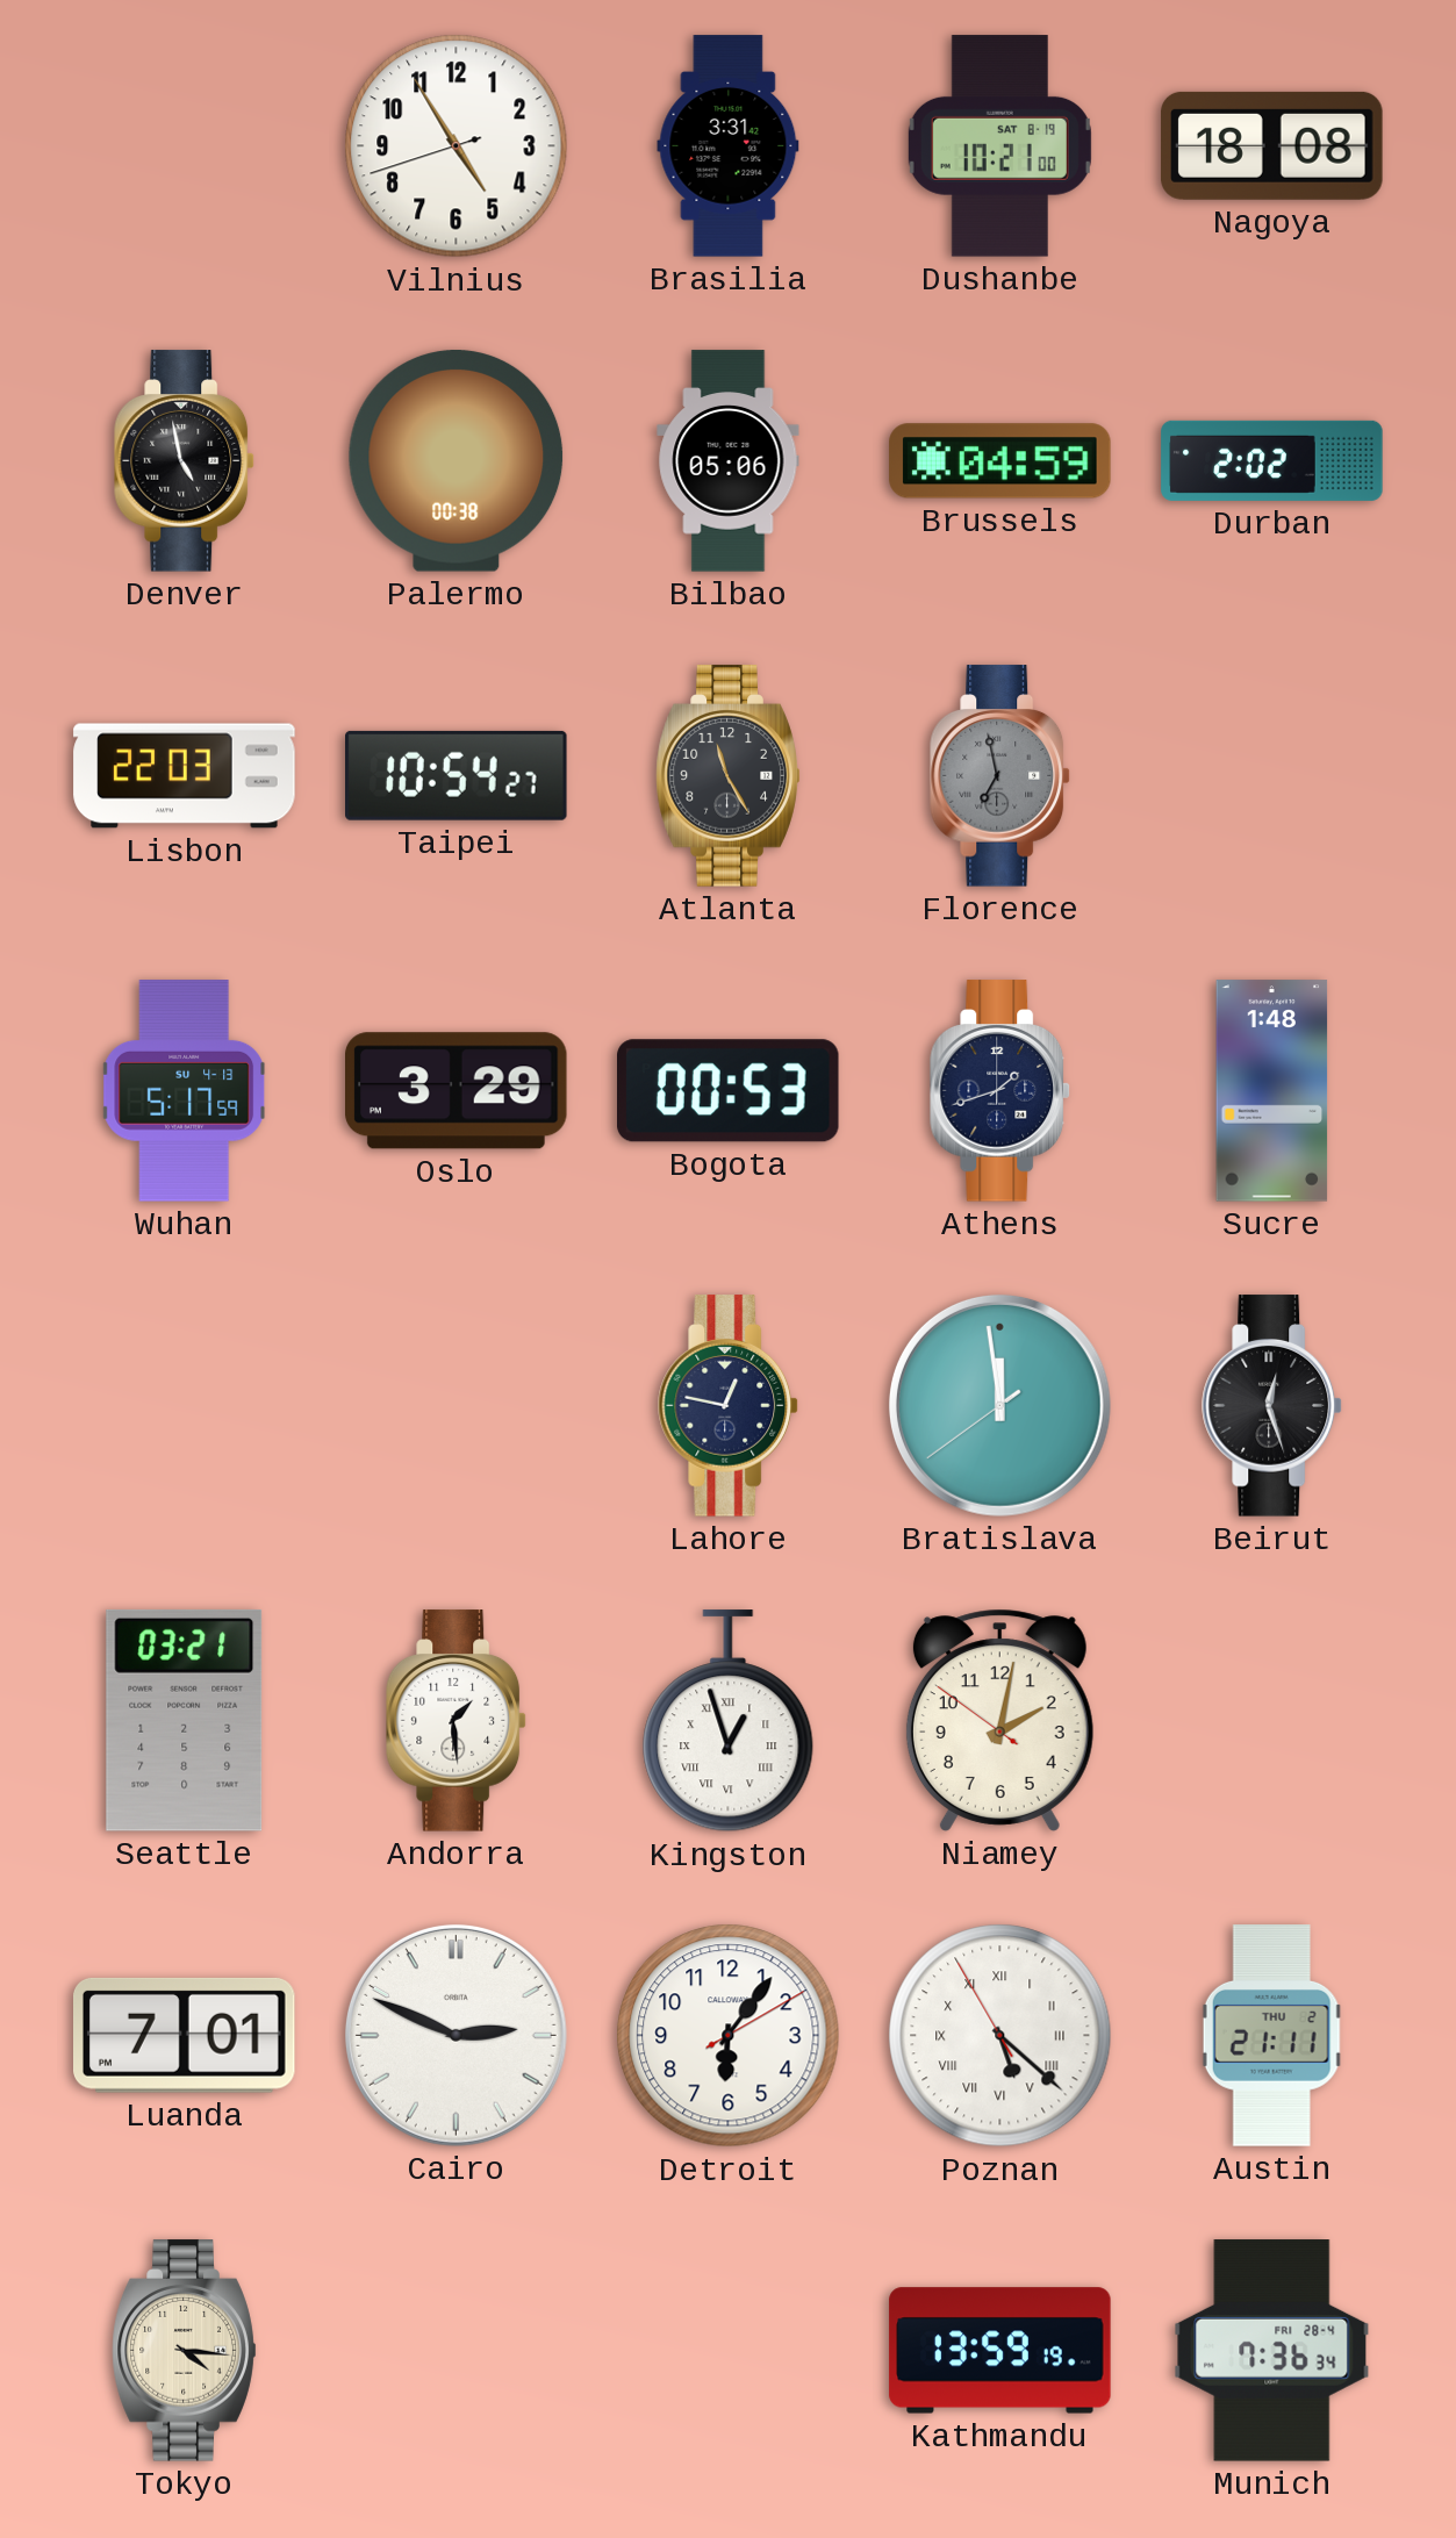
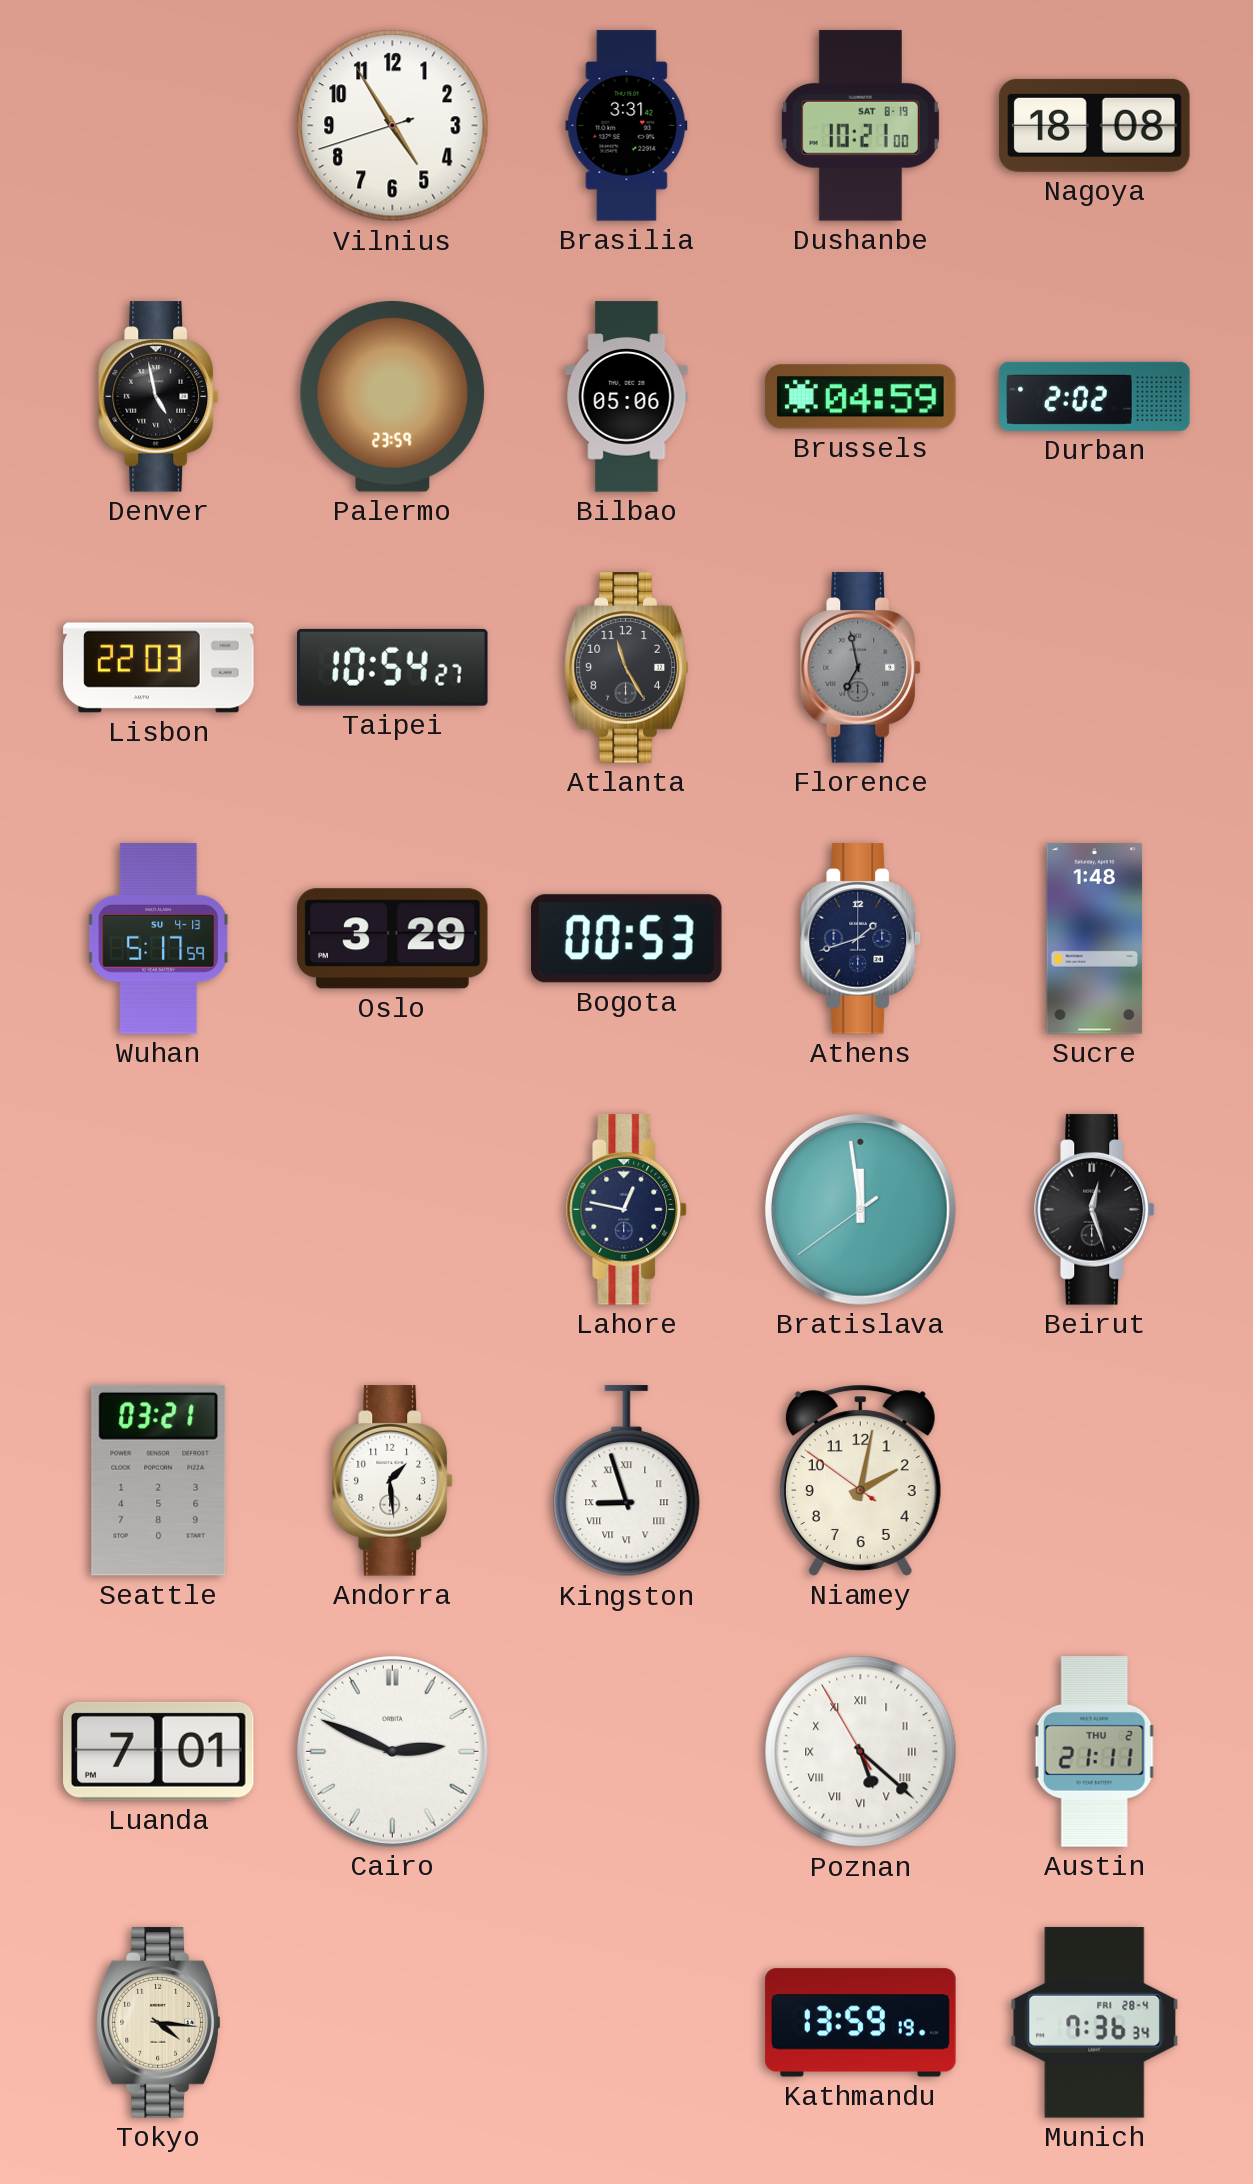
Palermo: 00:38 -> 23:59
Kingston: 12:57 -> 8:57
Detroit: 6:06 -> none
